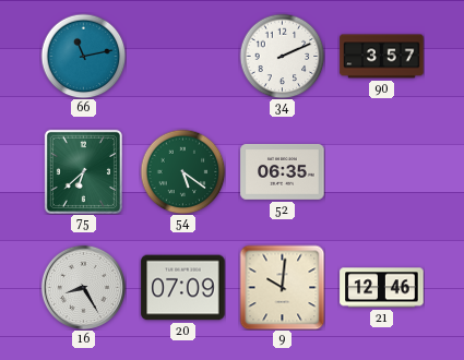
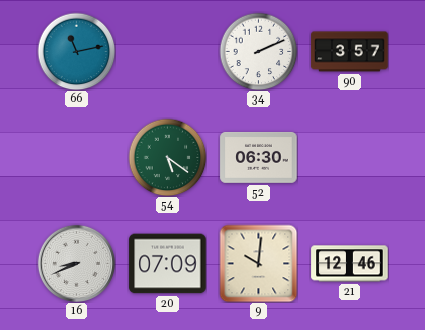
75: 6:38 -> none
52: 06:35 -> 06:30
16: 8:25 -> 8:41
